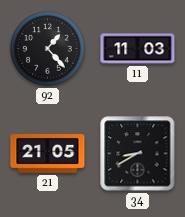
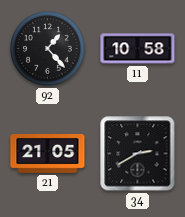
11: 11:03 -> 10:58
34: 8:40 -> 2:40
